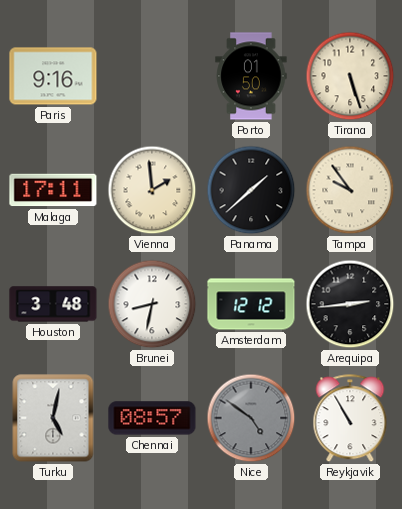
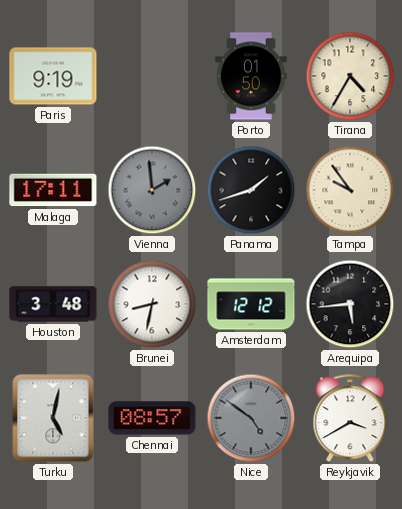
Paris: 9:16 -> 9:19
Tirana: 5:27 -> 4:35
Vienna dial: cream -> grey
Panama: 1:38 -> 1:42
Arequipa: 2:44 -> 5:44
Reykjavik: 10:55 -> 3:40
